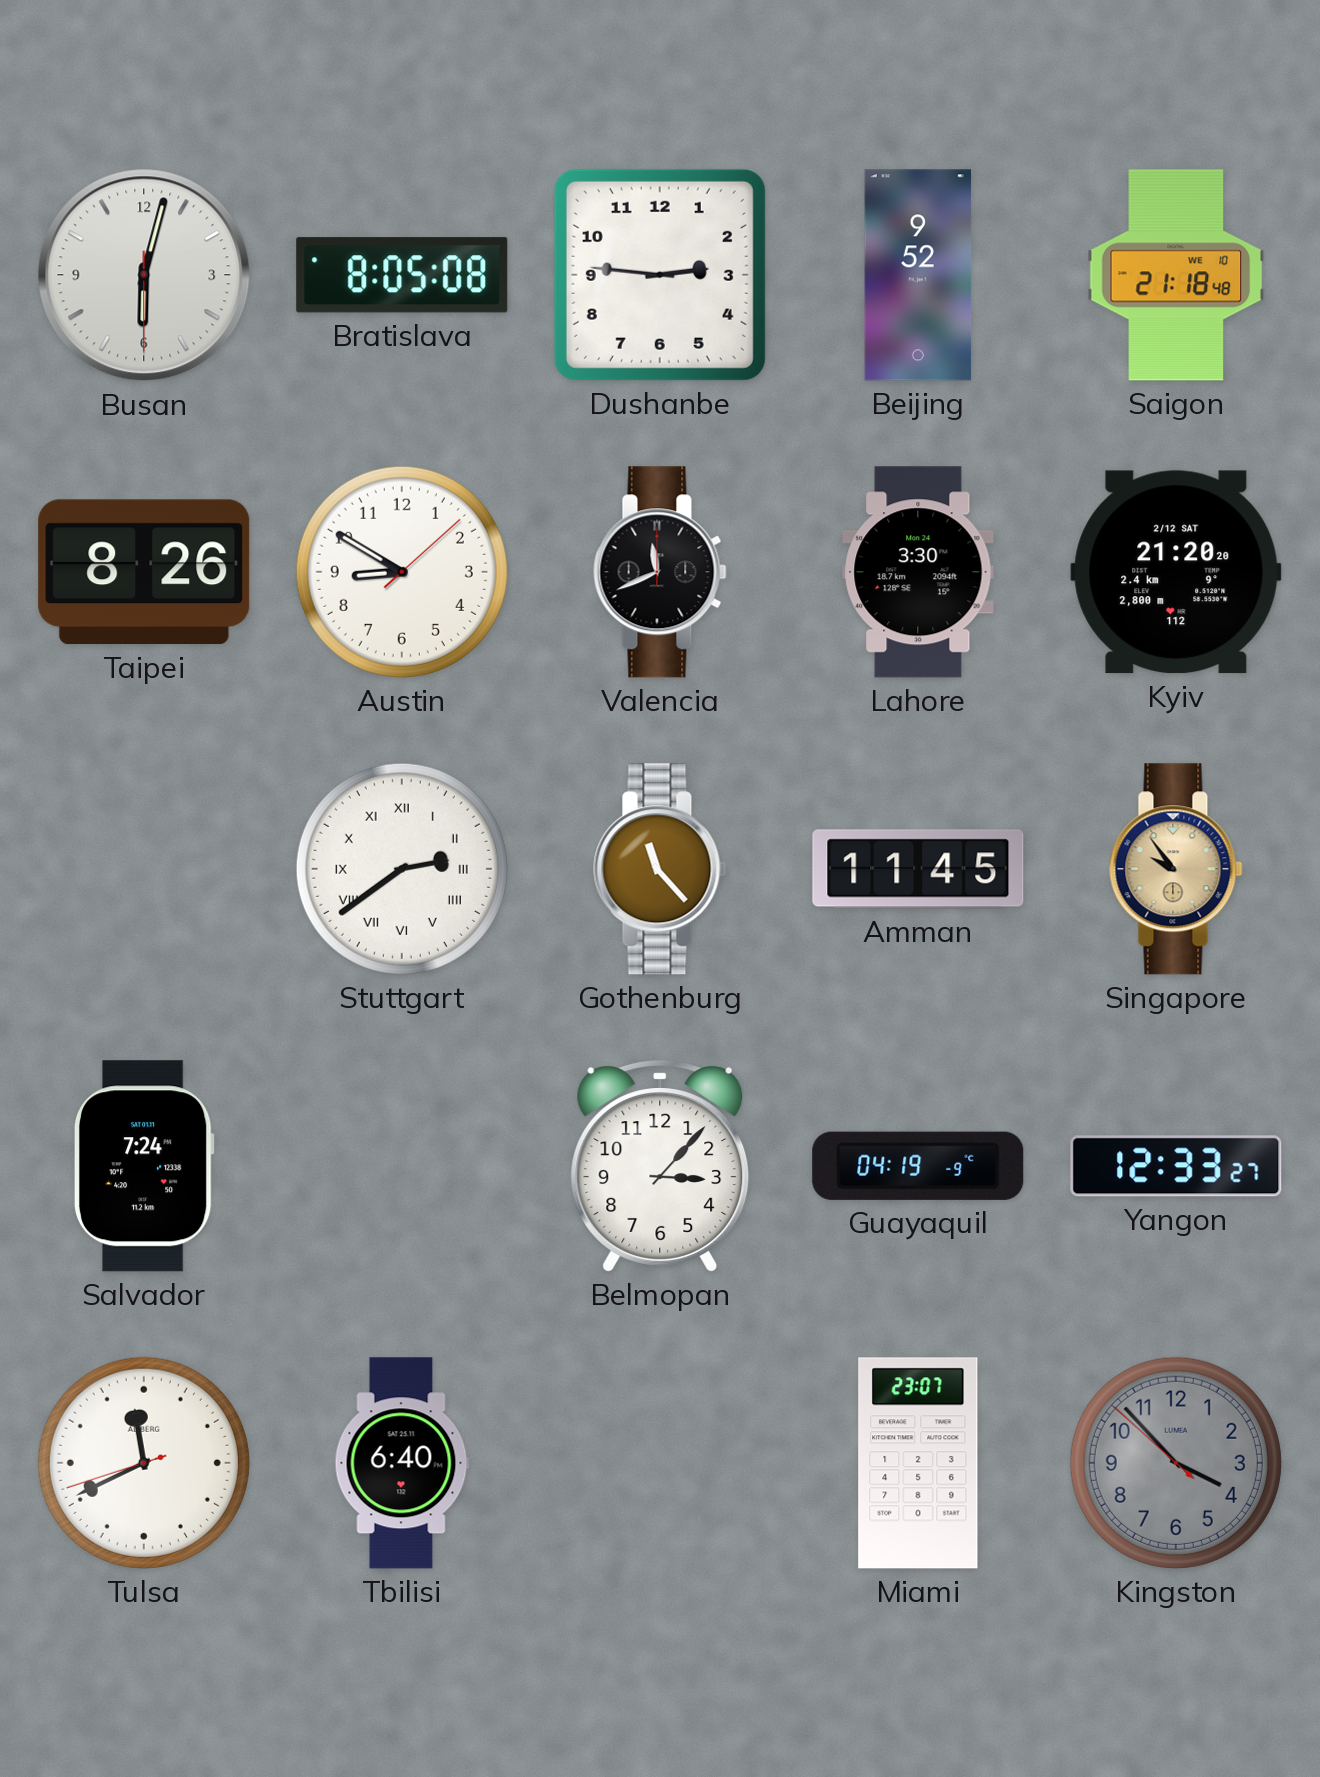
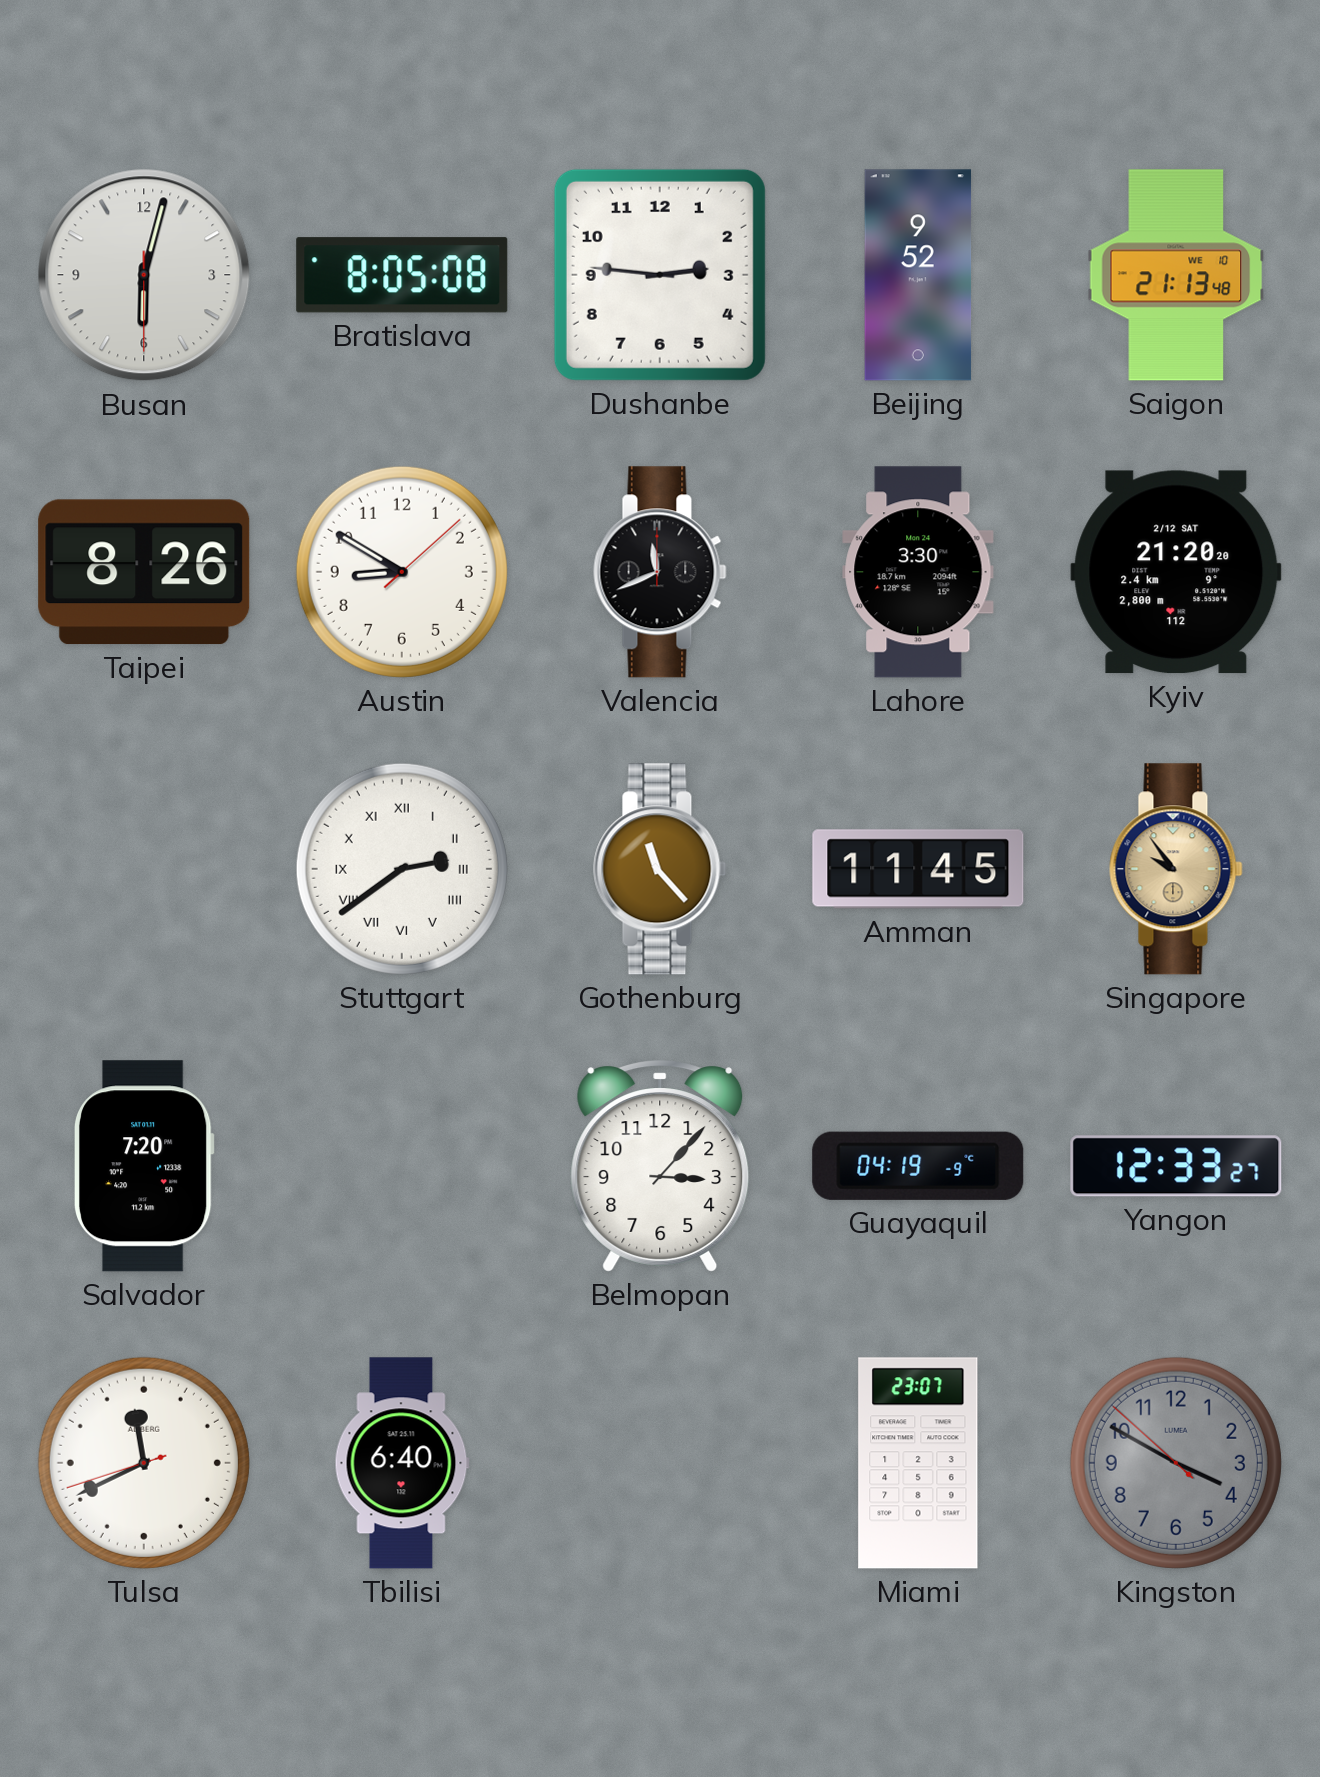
Saigon: 21:18 -> 21:13
Salvador: 7:24 -> 7:20
Kingston: 3:52 -> 3:49
